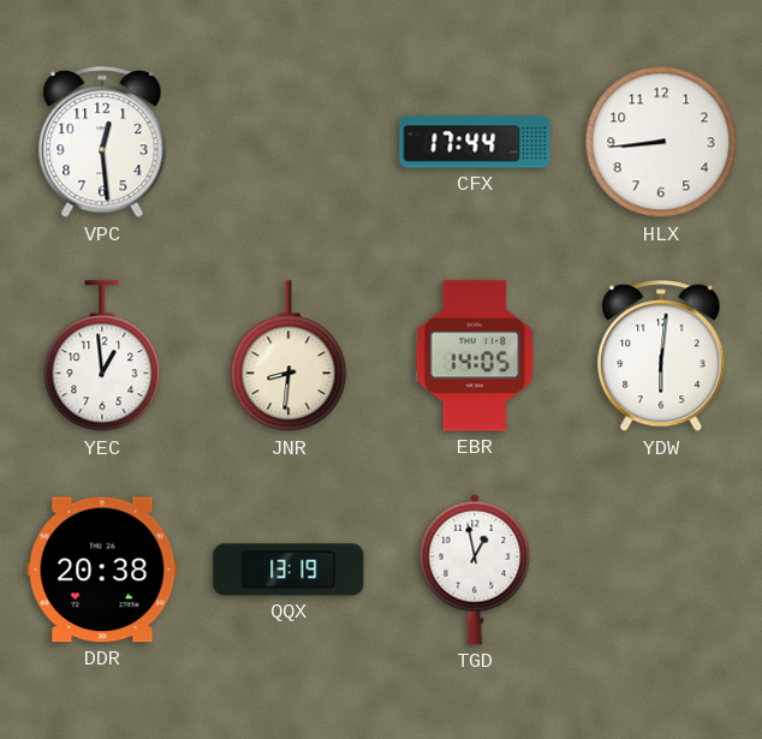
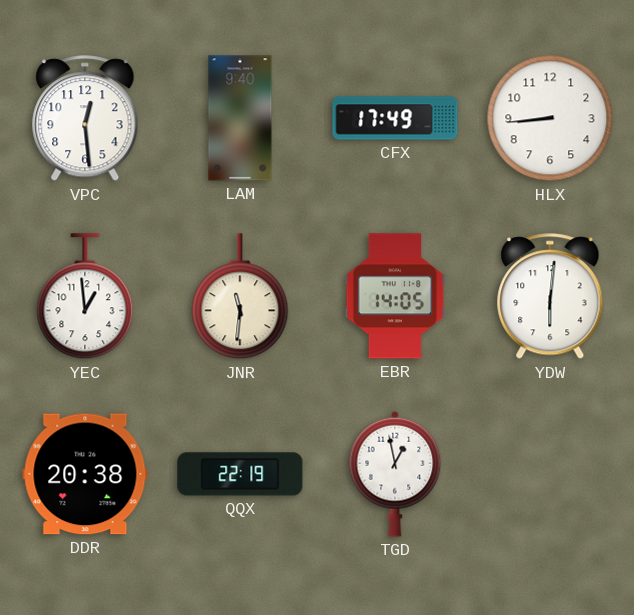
LAM: none -> 9:40
CFX: 17:44 -> 17:49
JNR: 8:31 -> 11:31
QQX: 13:19 -> 22:19
